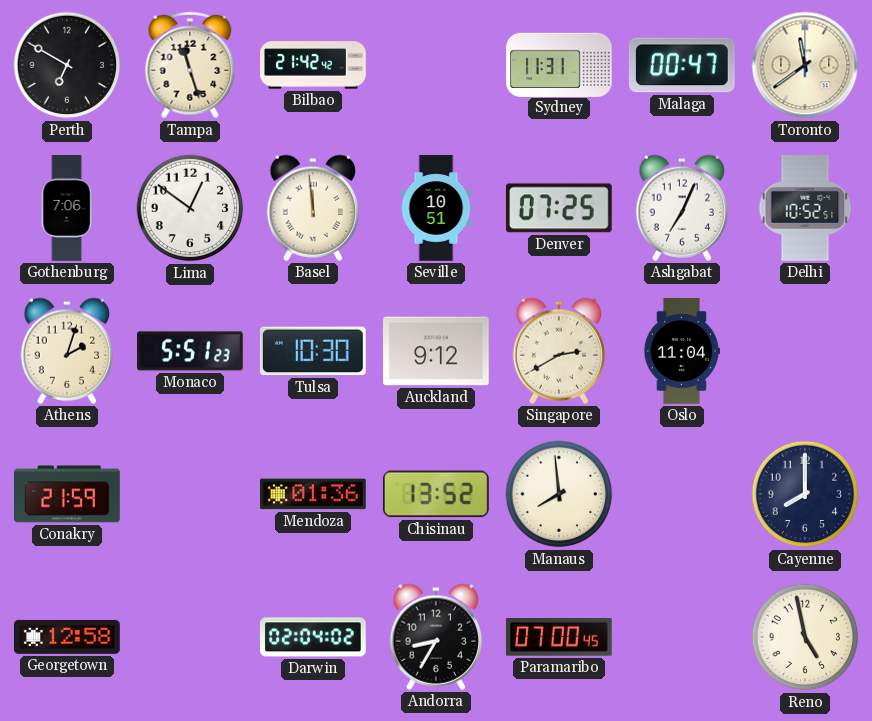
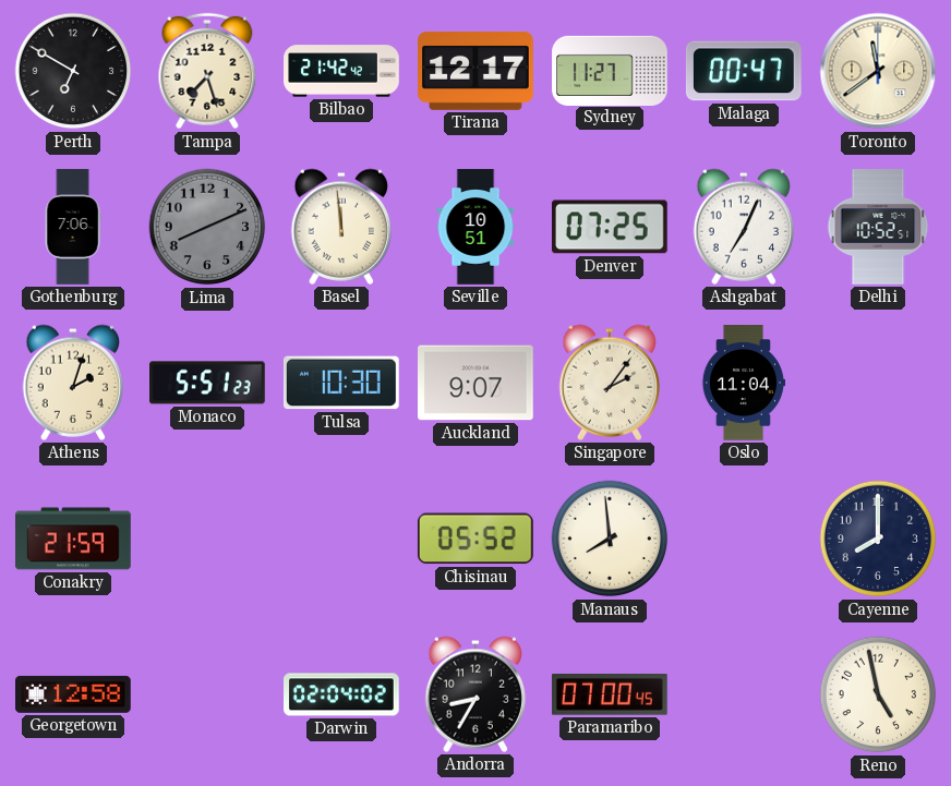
Tampa: 11:27 -> 7:27
Tirana: none -> 12:17
Sydney: 11:31 -> 11:27
Lima: 12:51 -> 8:11
Lima dial: white -> grey
Auckland: 9:12 -> 9:07
Singapore: 2:40 -> 2:06
Mendoza: 01:36 -> none
Chisinau: 13:52 -> 05:52
